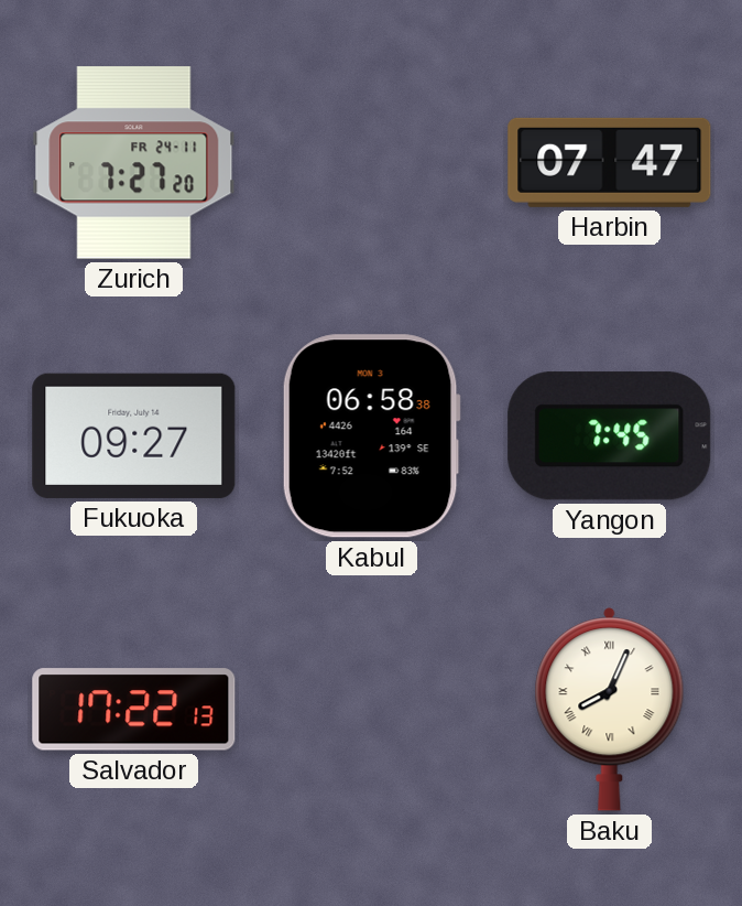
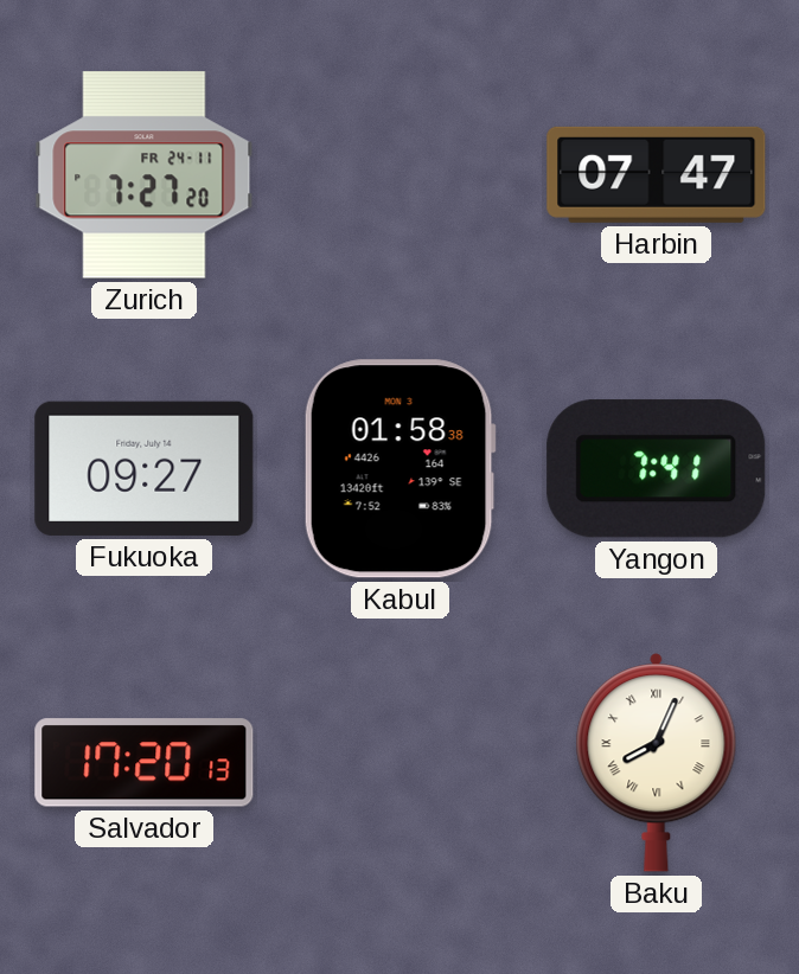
Kabul: 06:58 -> 01:58
Yangon: 7:45 -> 7:41
Salvador: 17:22 -> 17:20
